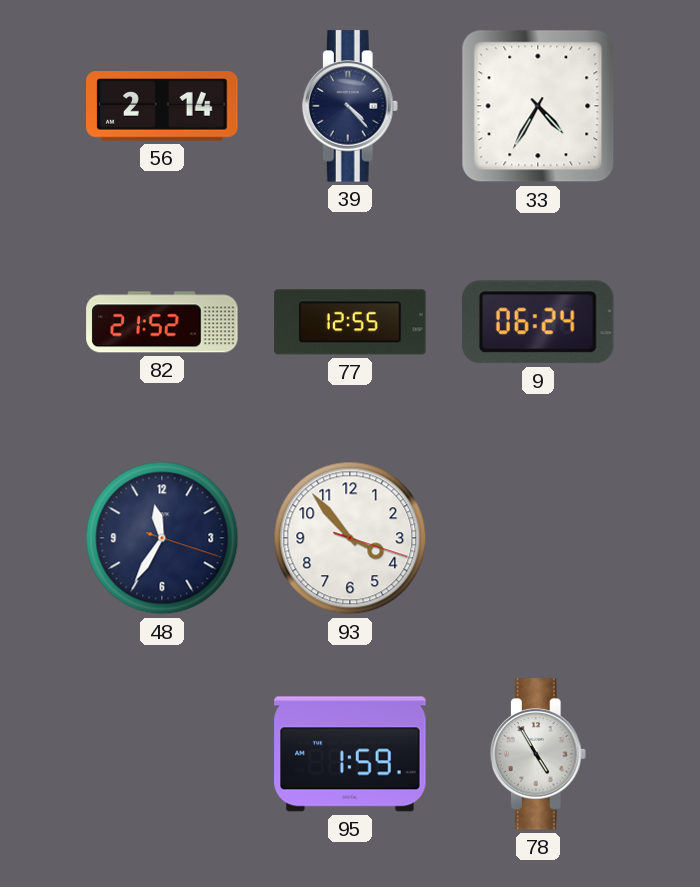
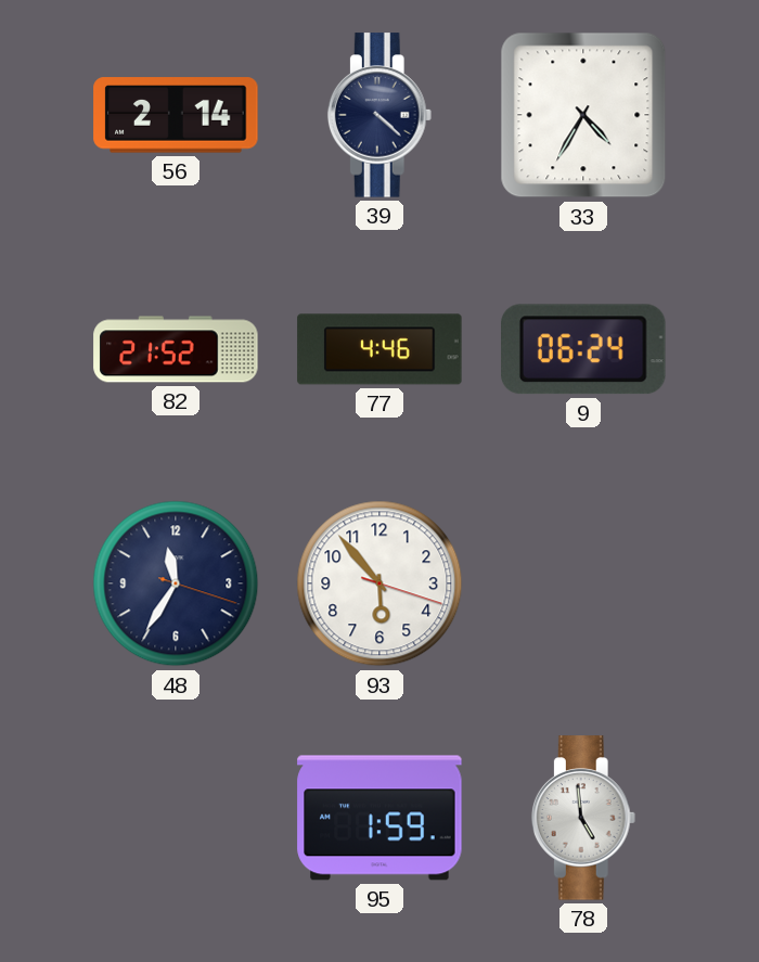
39: 4:23 -> 4:22
77: 12:55 -> 4:46
93: 3:53 -> 5:53
78: 4:55 -> 4:59
